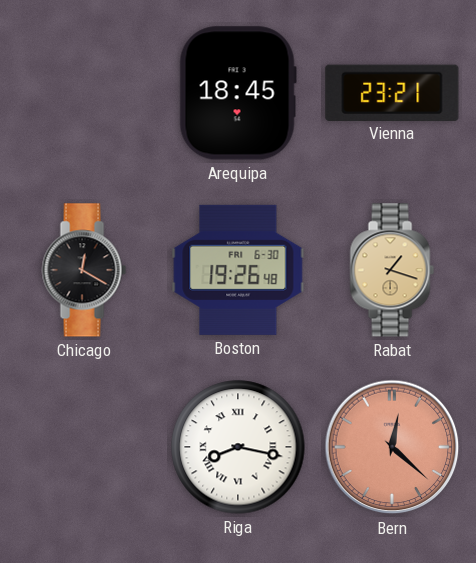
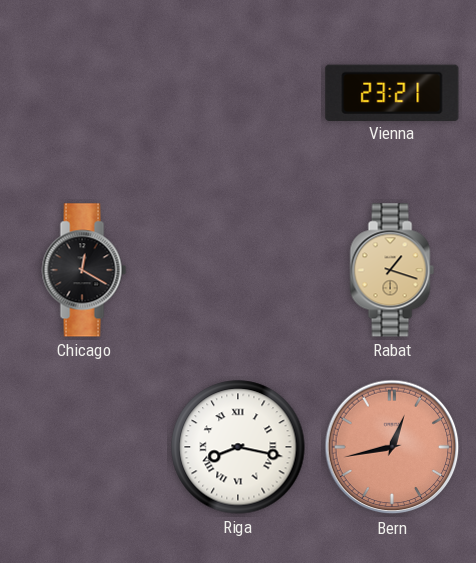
Arequipa: 18:45 -> none
Boston: 19:26 -> none
Bern: 12:22 -> 12:43
